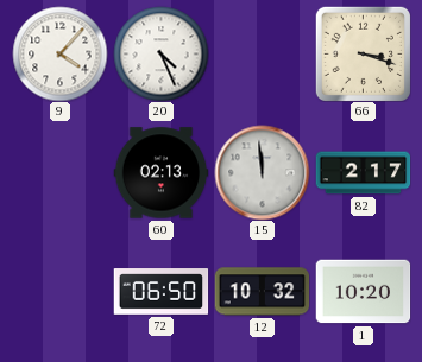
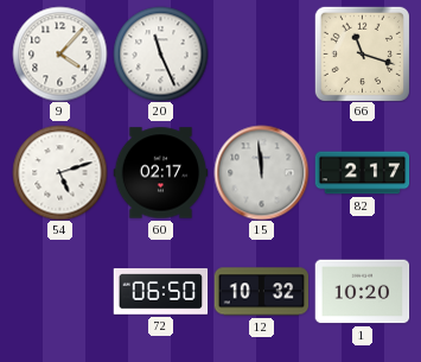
20: 4:26 -> 11:26
66: 3:18 -> 11:18
54: none -> 5:12
60: 02:13 -> 02:17
